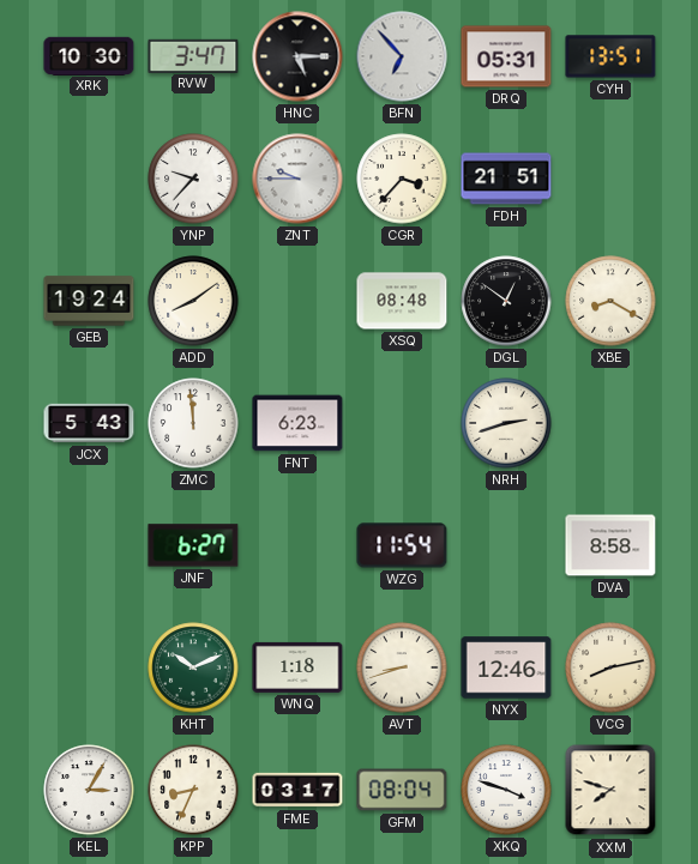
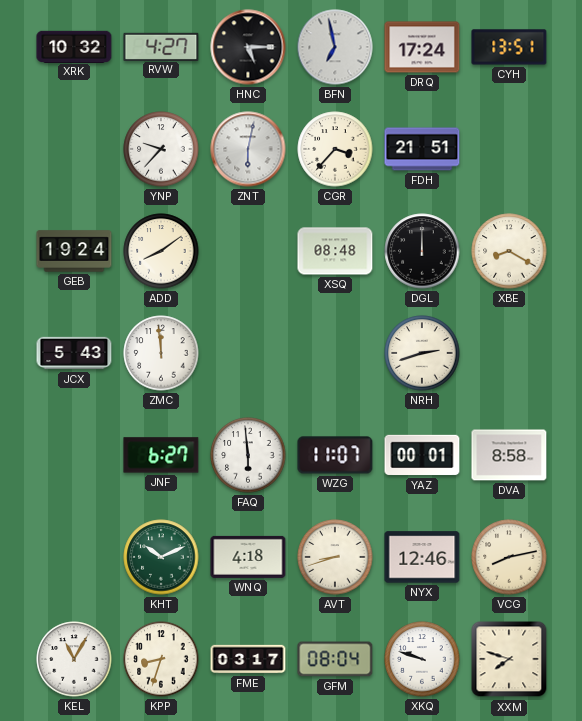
XRK: 10:30 -> 10:32
RVW: 3:47 -> 4:27
BFN: 6:53 -> 6:58
DRQ: 05:31 -> 17:24
ZNT: 9:45 -> 6:02
DGL: 12:51 -> 12:00
FNT: 6:23 -> none
FAQ: none -> 5:59
WZG: 11:54 -> 11:07
YAZ: none -> 00:01
WNQ: 1:18 -> 4:18
KEL: 3:05 -> 11:05
KPP: 8:34 -> 8:33
XKQ: 3:48 -> 9:48
